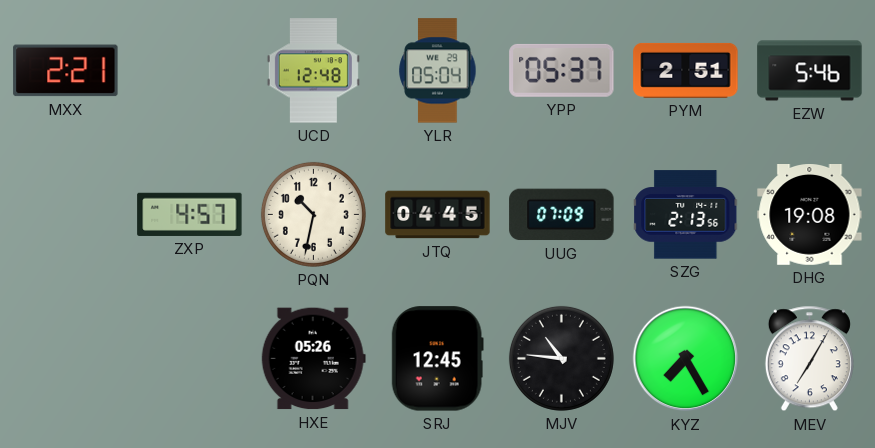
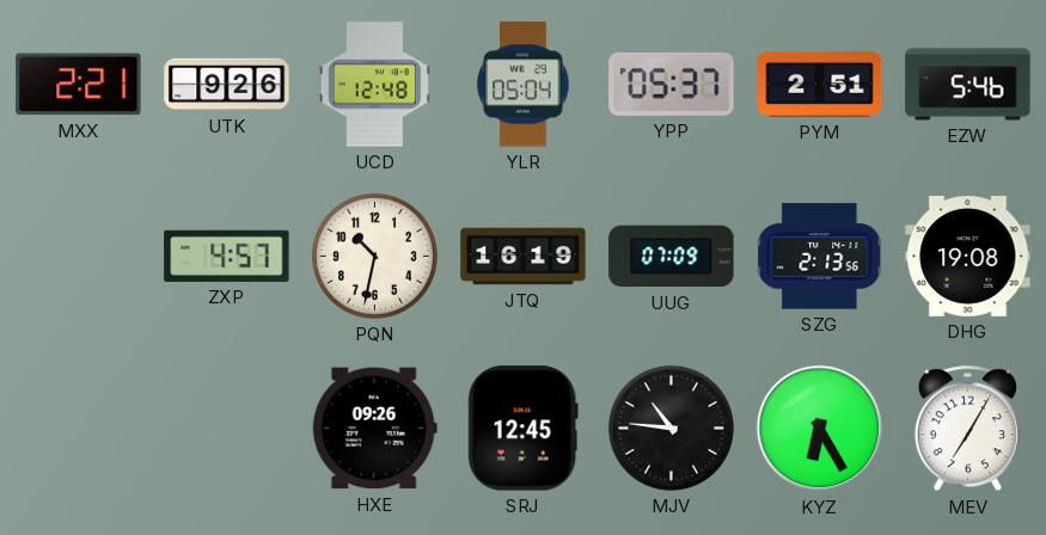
UTK: none -> 9:26
JTQ: 04:45 -> 16:19
HXE: 05:26 -> 09:26
KYZ: 7:25 -> 6:25
